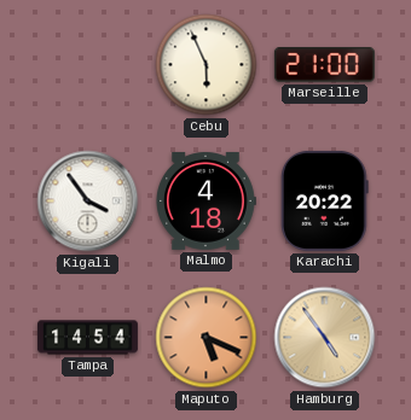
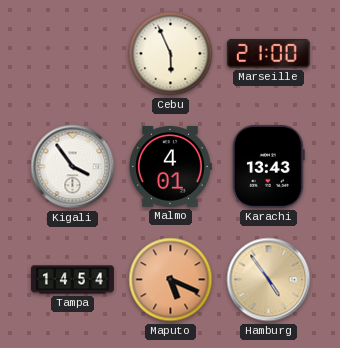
Malmo: 4:18 -> 4:01
Karachi: 20:22 -> 13:43
